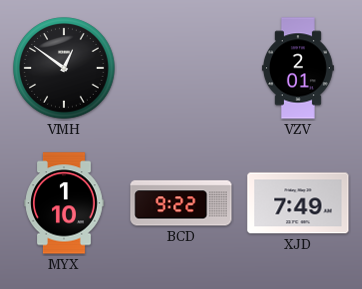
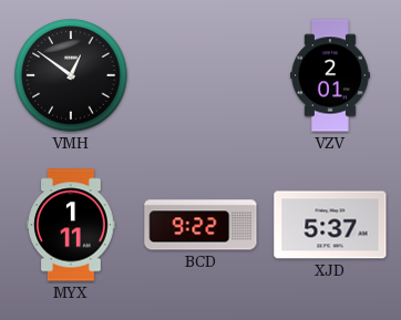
MYX: 1:10 -> 1:11
XJD: 7:49 -> 5:37
